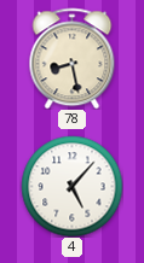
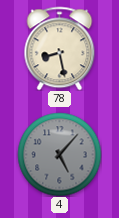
4 dial: white -> grey
